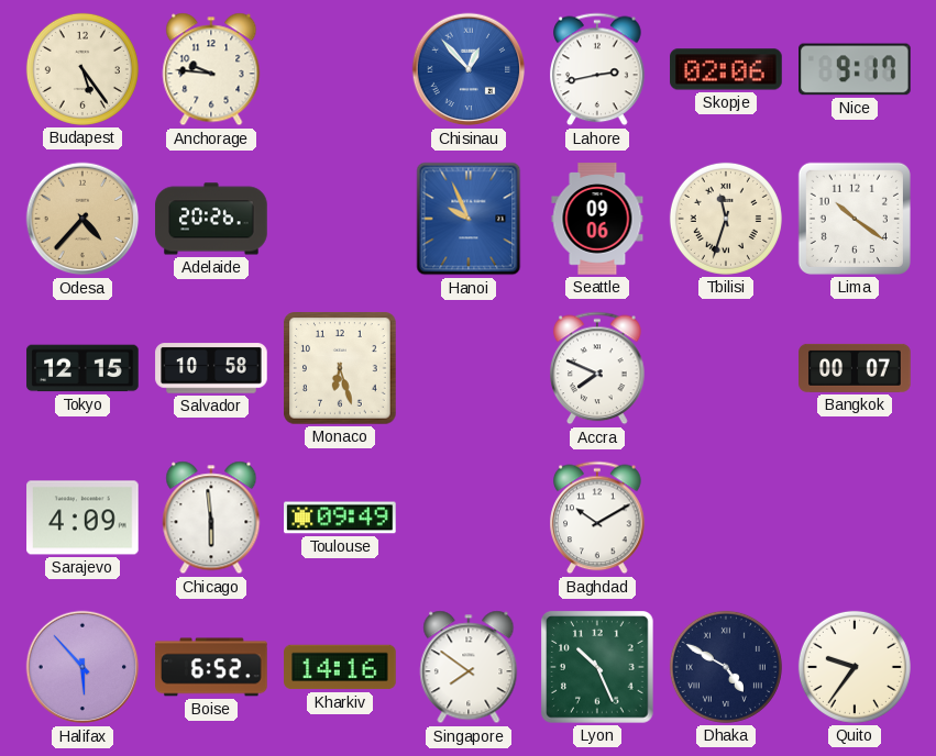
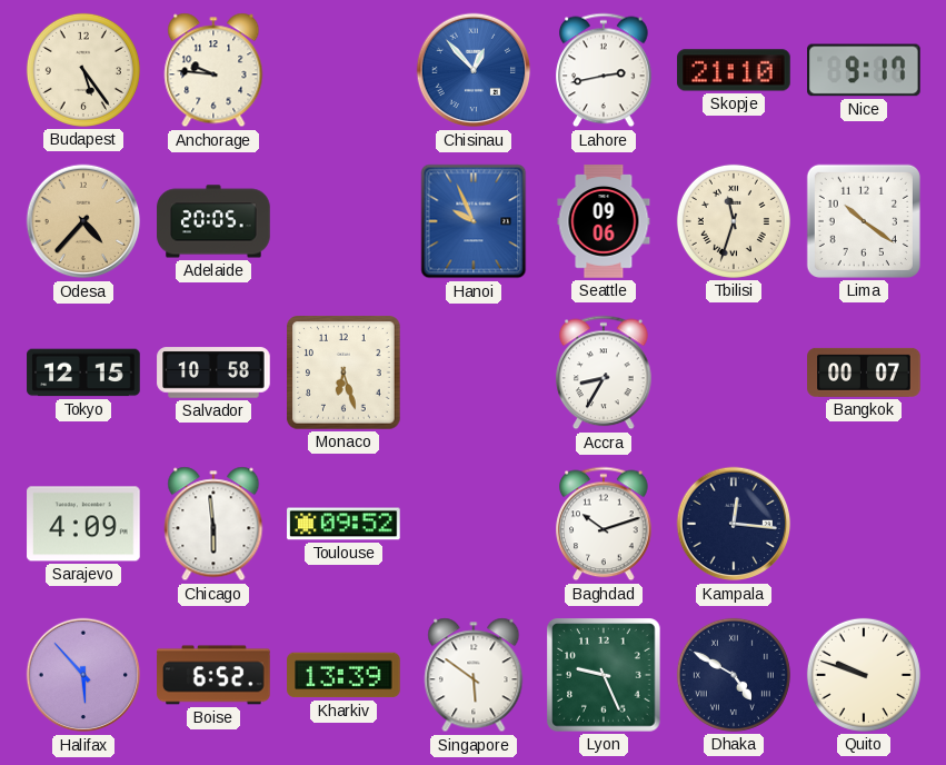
Skopje: 02:06 -> 21:10
Adelaide: 20:26 -> 20:05
Accra: 7:49 -> 8:35
Toulouse: 09:49 -> 09:52
Baghdad: 10:10 -> 10:12
Kampala: none -> 12:16
Kharkiv: 14:16 -> 13:39
Singapore: 7:51 -> 5:51
Lyon: 10:26 -> 9:26
Quito: 9:36 -> 9:48
